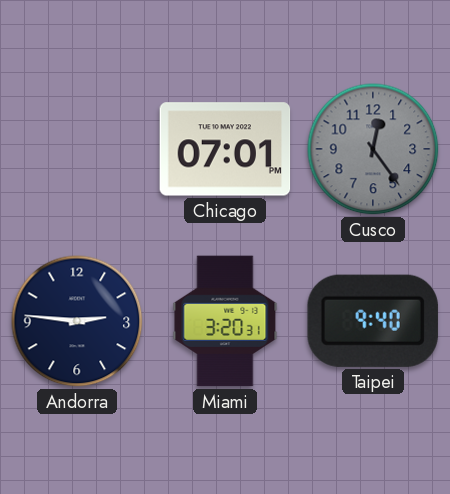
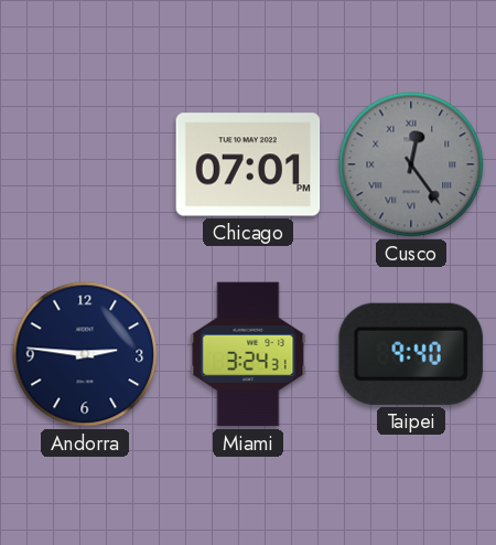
Cusco numerals: Arabic -> Roman
Miami: 3:20 -> 3:24
